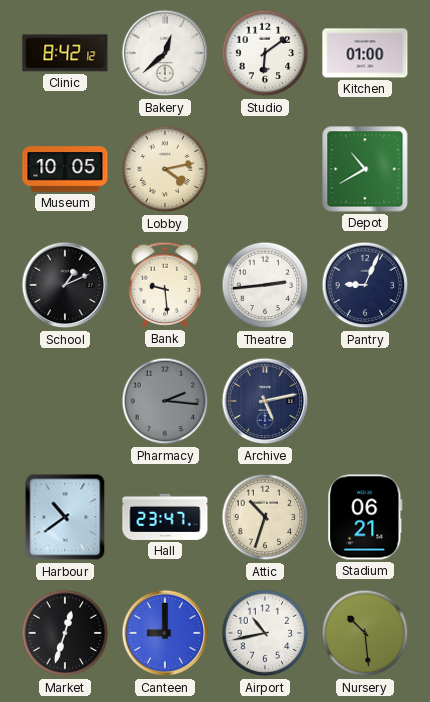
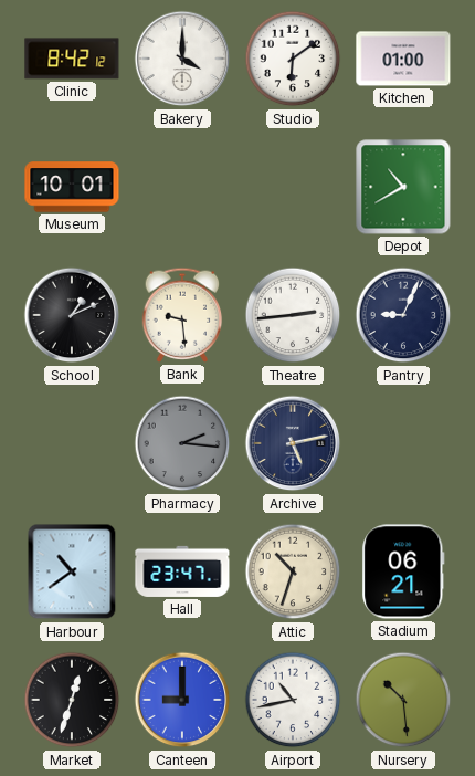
Bakery: 12:38 -> 4:00
Museum: 10:05 -> 10:01
Lobby: 4:13 -> none
